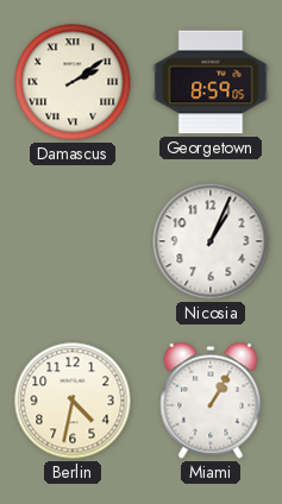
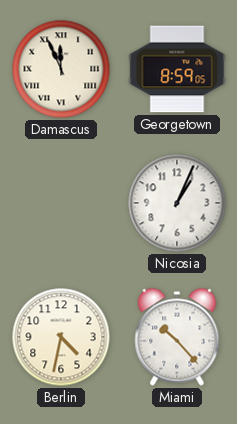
Damascus: 2:09 -> 11:56
Miami: 1:05 -> 10:23
